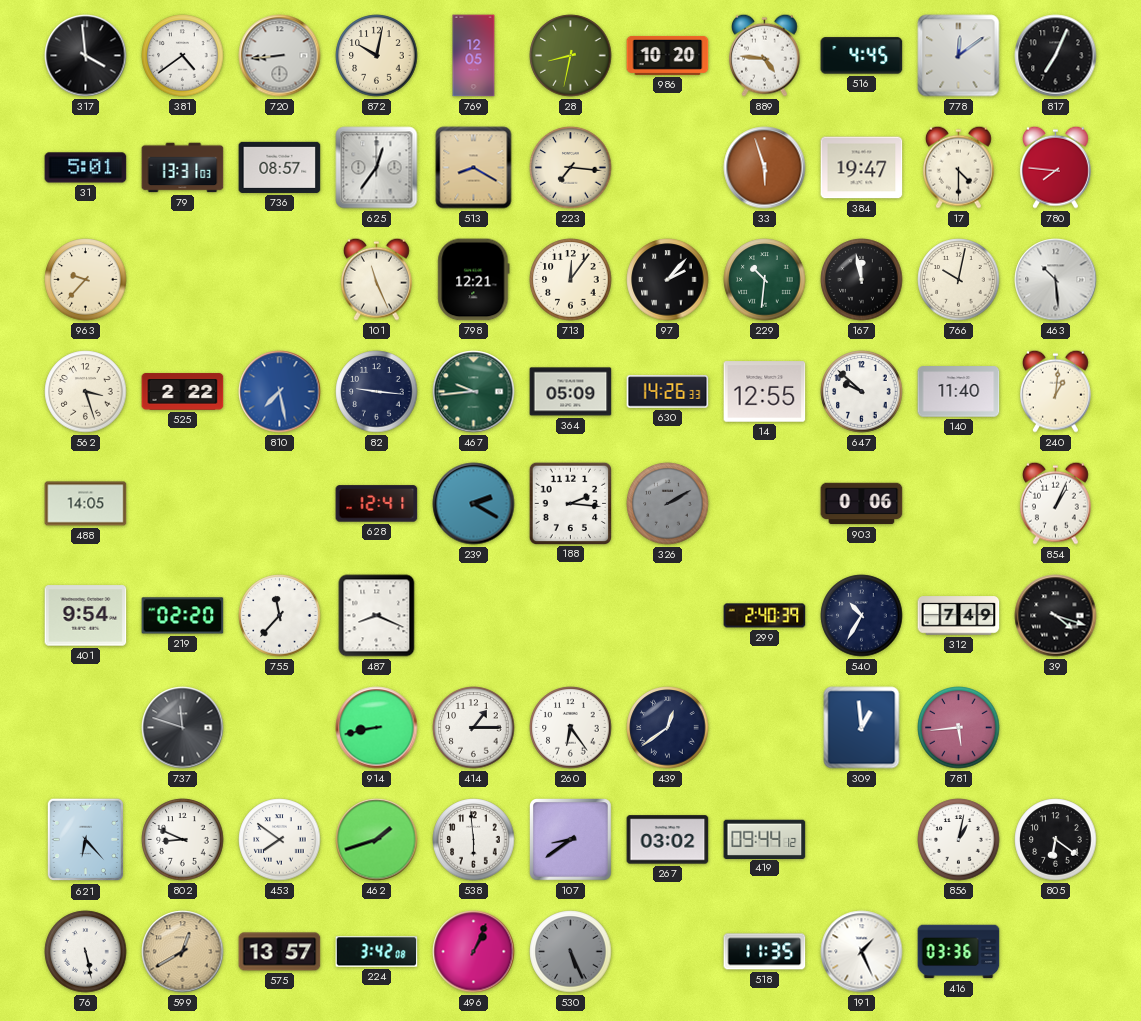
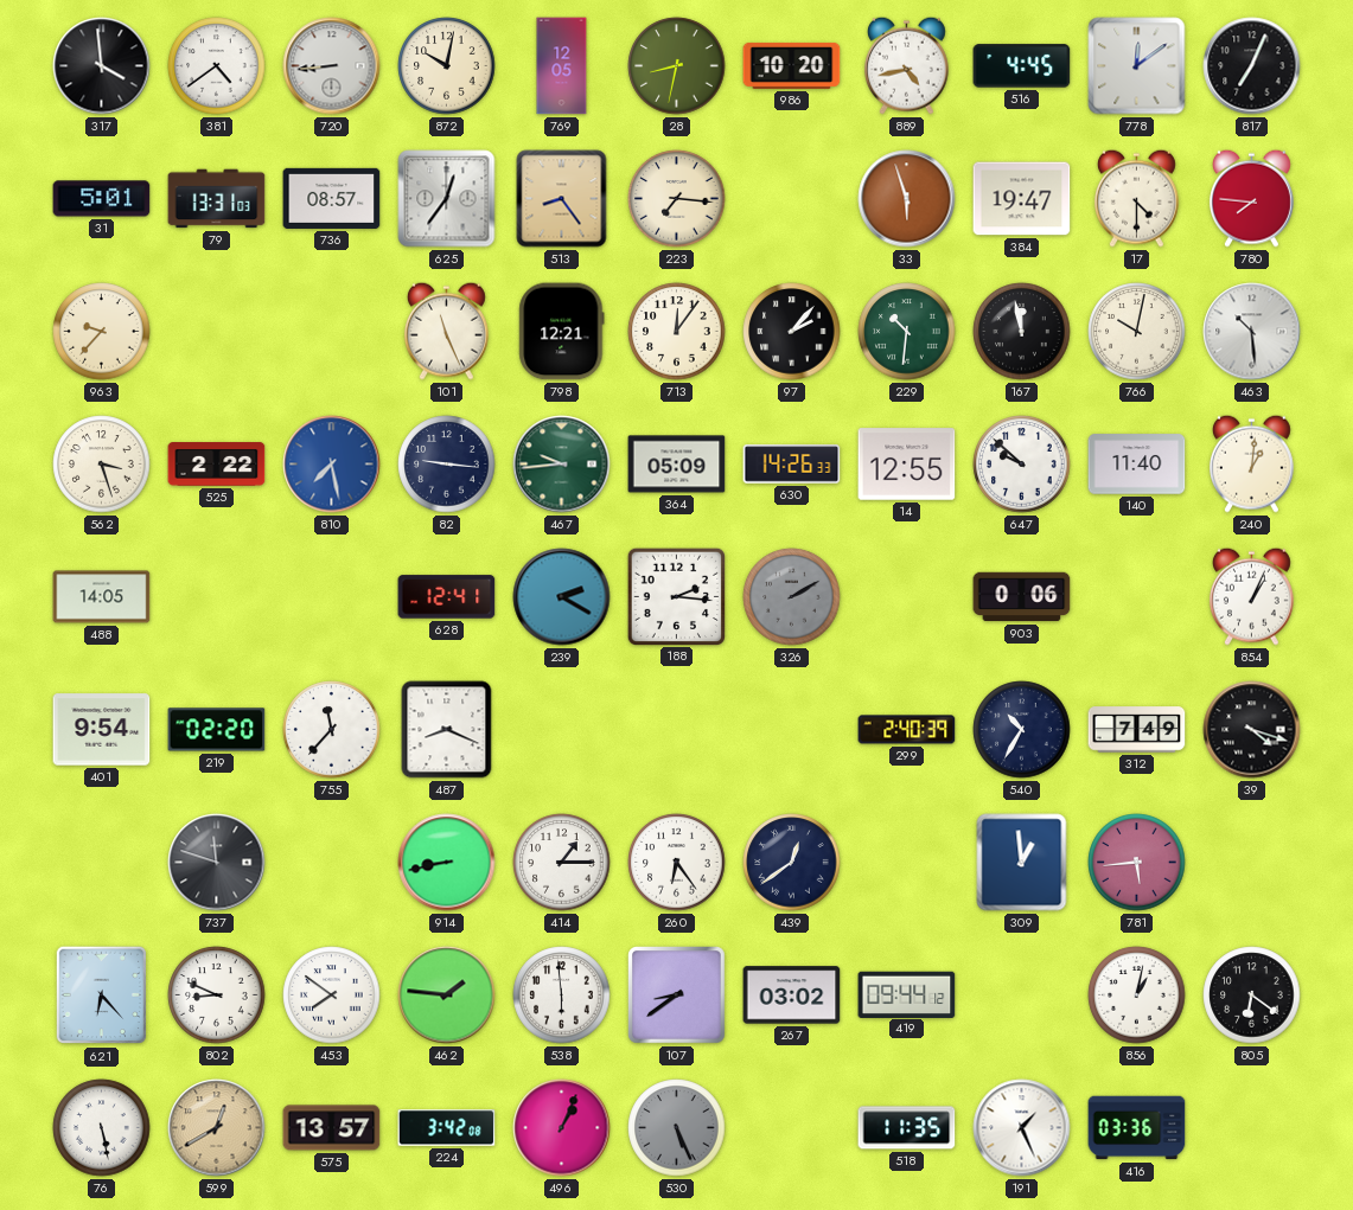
889: 4:46 -> 4:43
513: 8:20 -> 8:24
462: 1:42 -> 1:46
